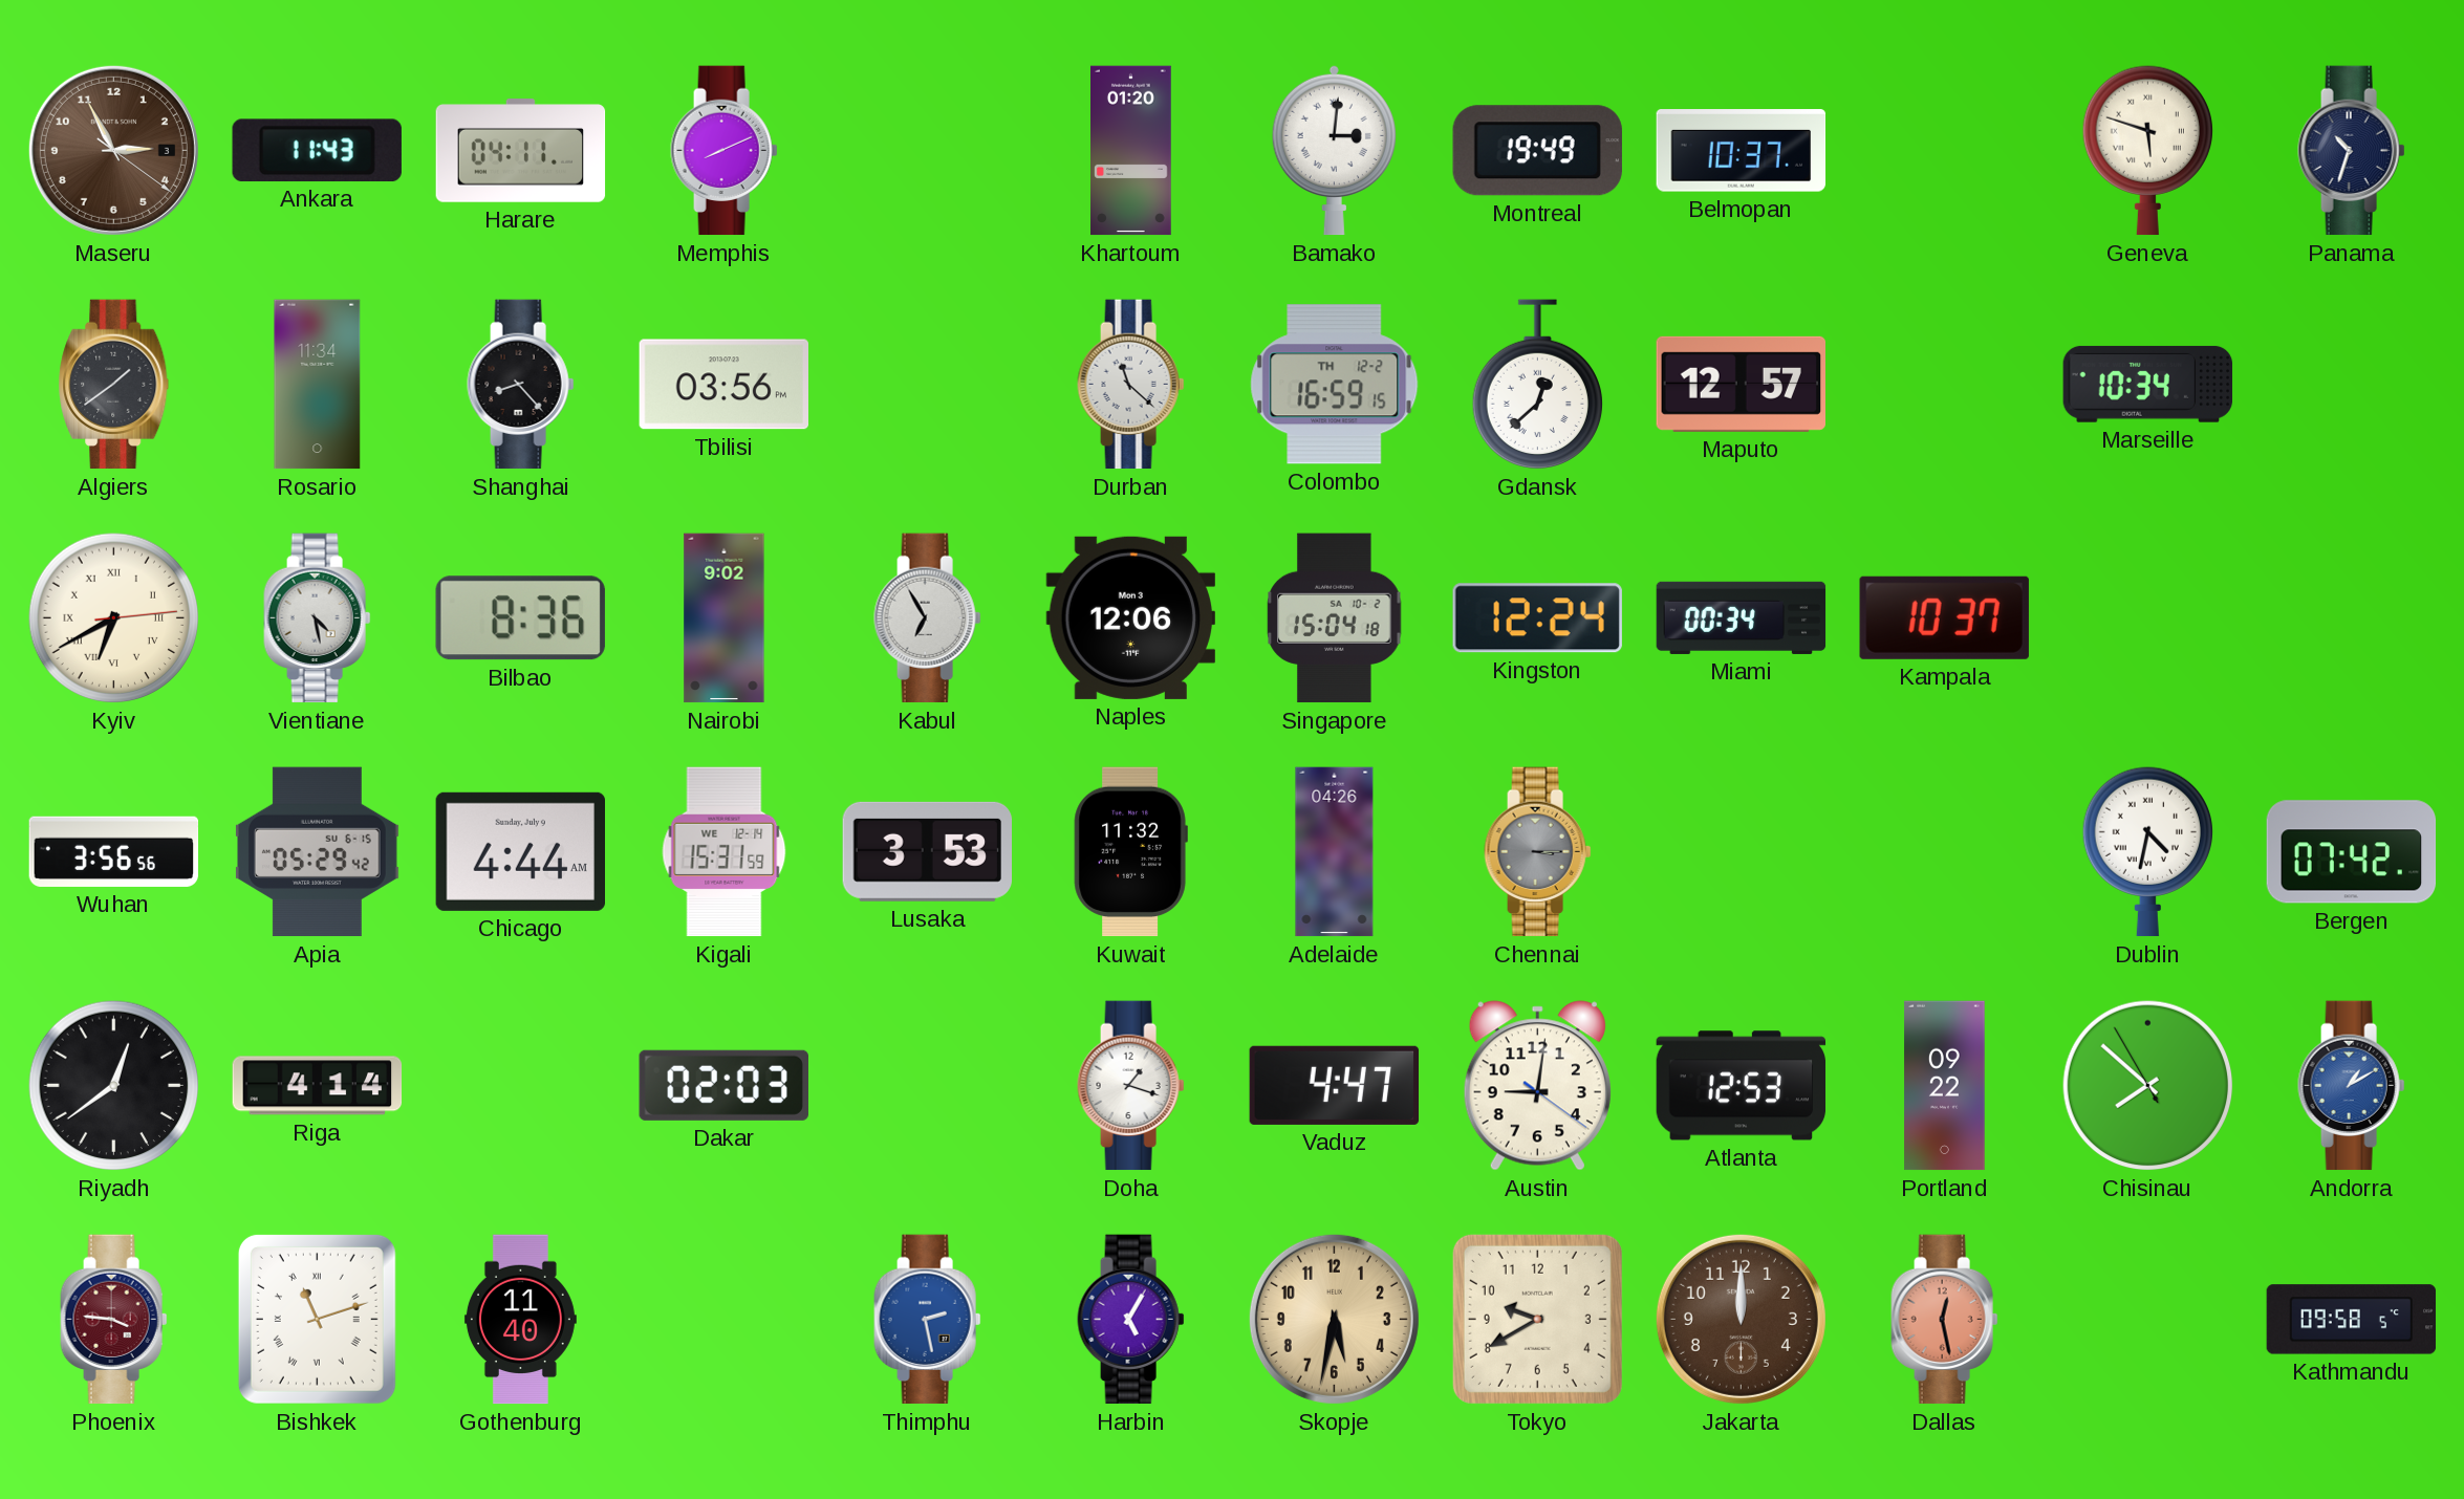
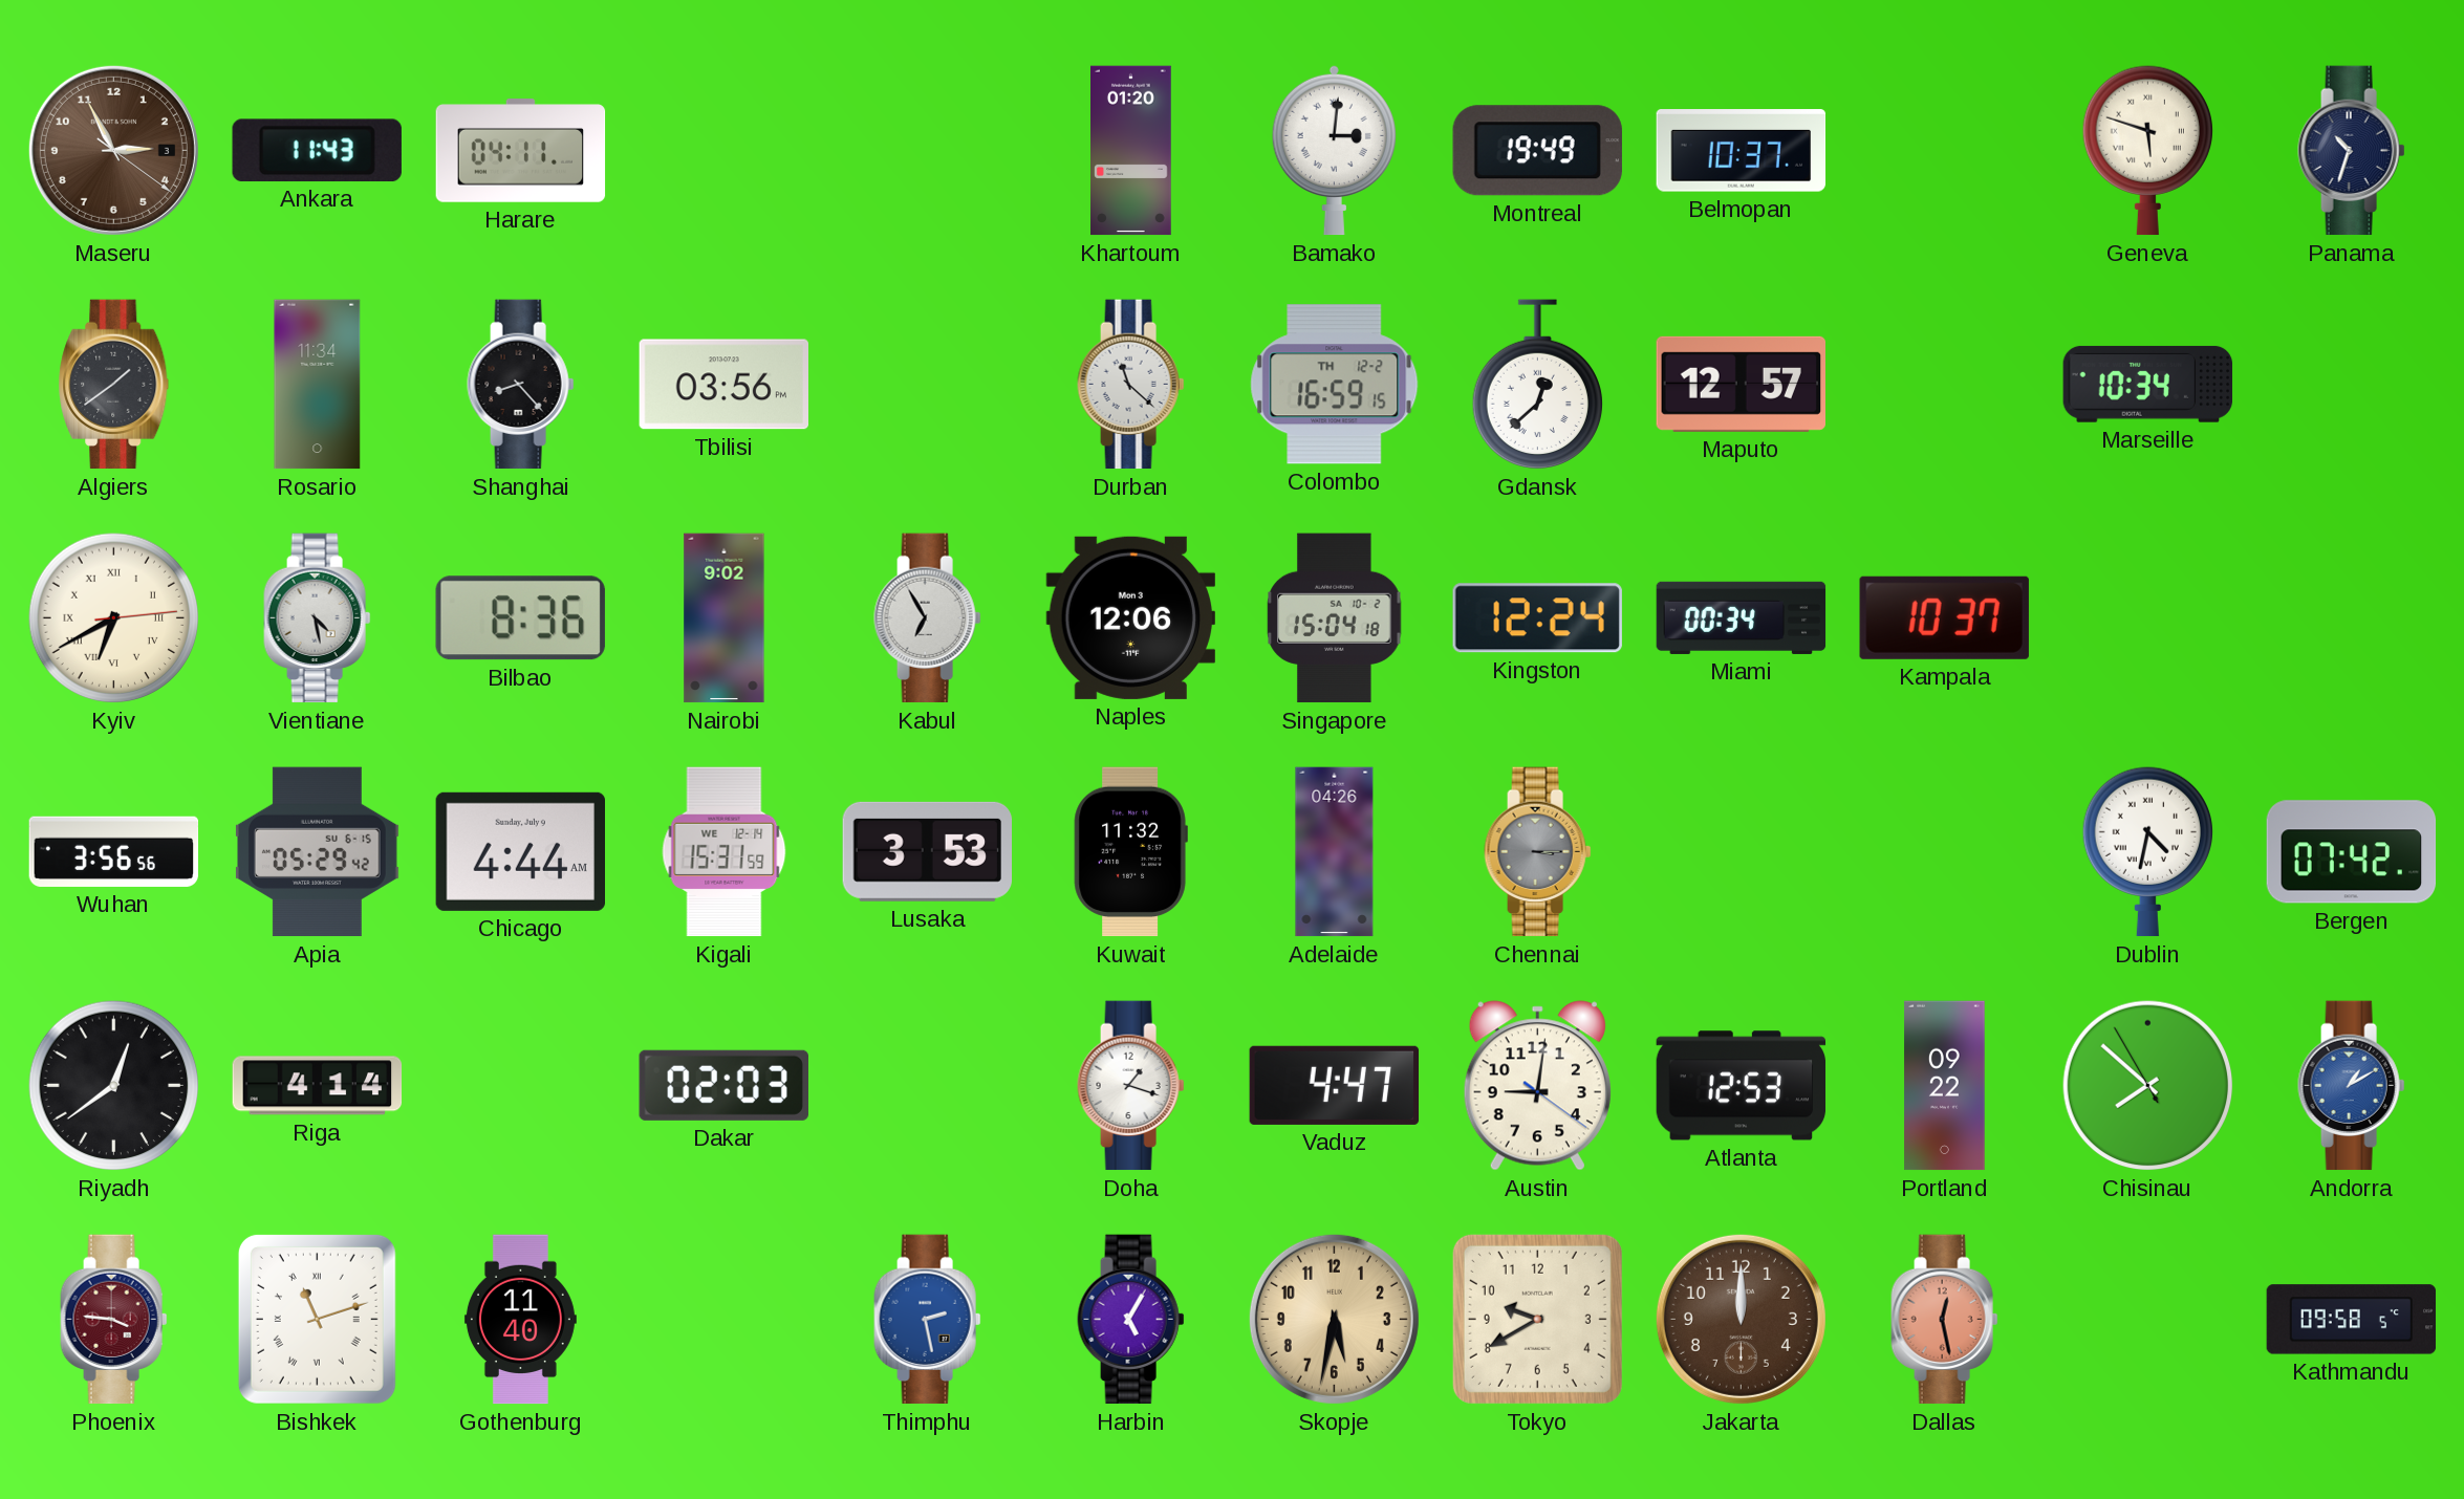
Memphis: 8:11 -> none
